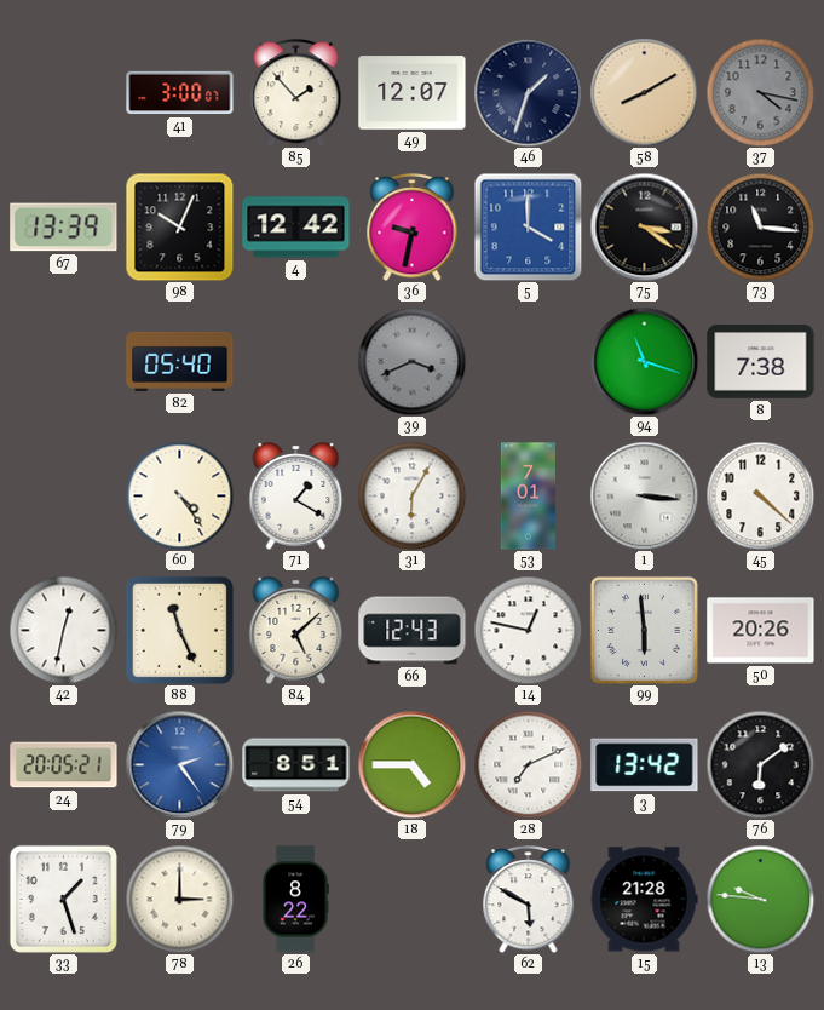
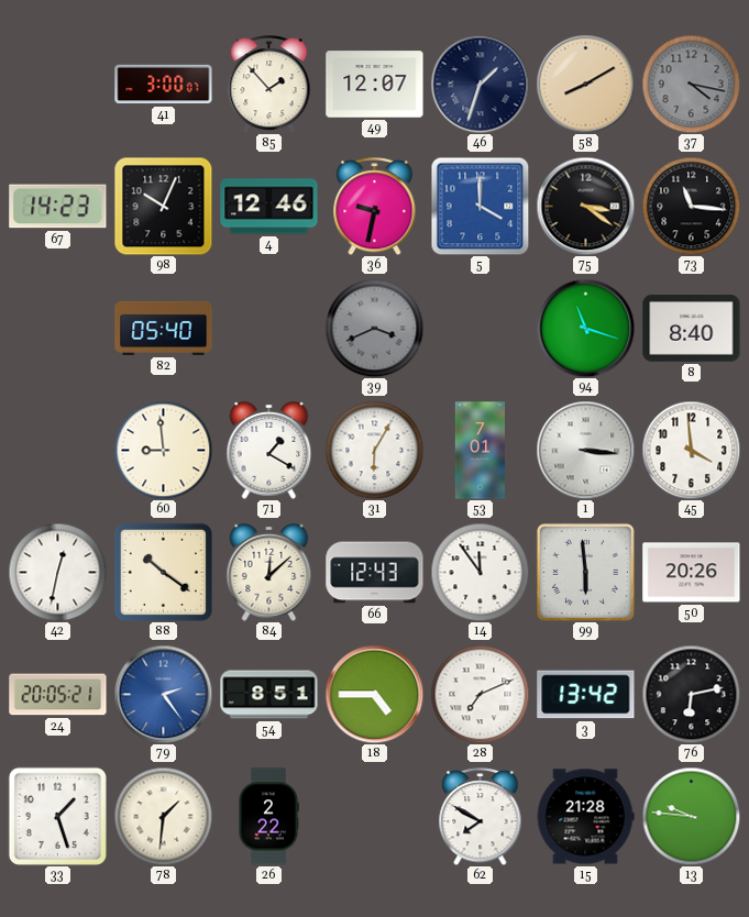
67: 13:39 -> 14:23
4: 12:42 -> 12:46
8: 7:38 -> 8:40
60: 4:24 -> 8:59
45: 4:22 -> 3:59
88: 11:26 -> 10:21
84: 5:08 -> 12:08
14: 12:47 -> 11:54
76: 6:09 -> 6:13
78: 3:00 -> 1:31
26: 8:22 -> 2:22
62: 5:50 -> 7:50
